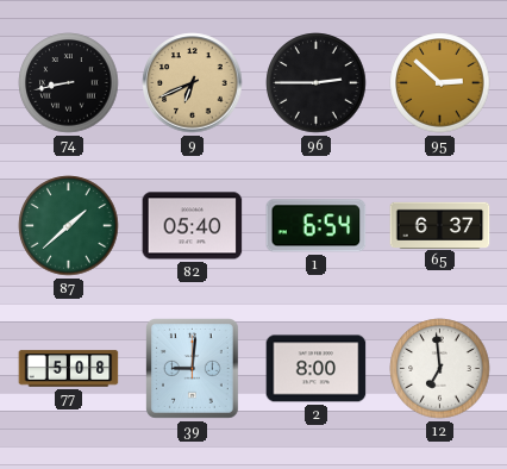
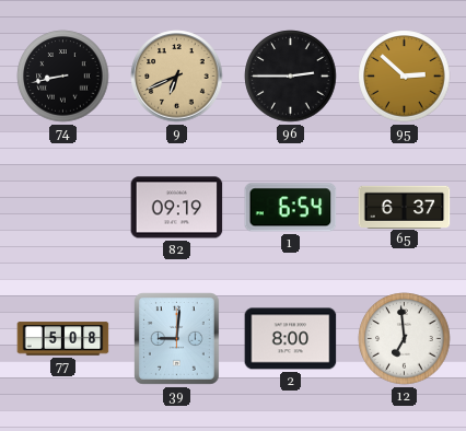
87: 1:38 -> none
82: 05:40 -> 09:19
